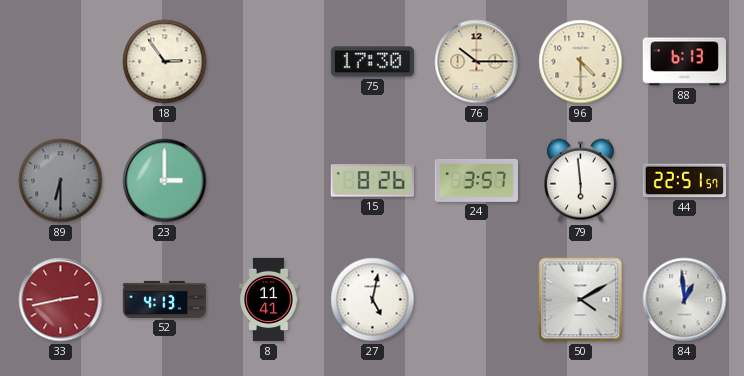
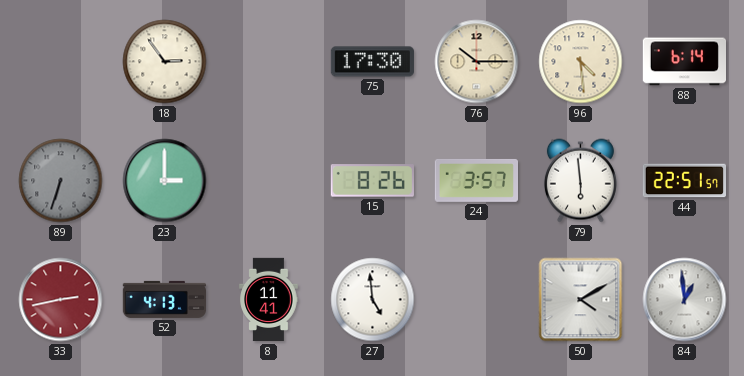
96: 4:30 -> 4:29
88: 6:13 -> 6:14
89: 6:30 -> 6:33
27: 5:02 -> 4:59
